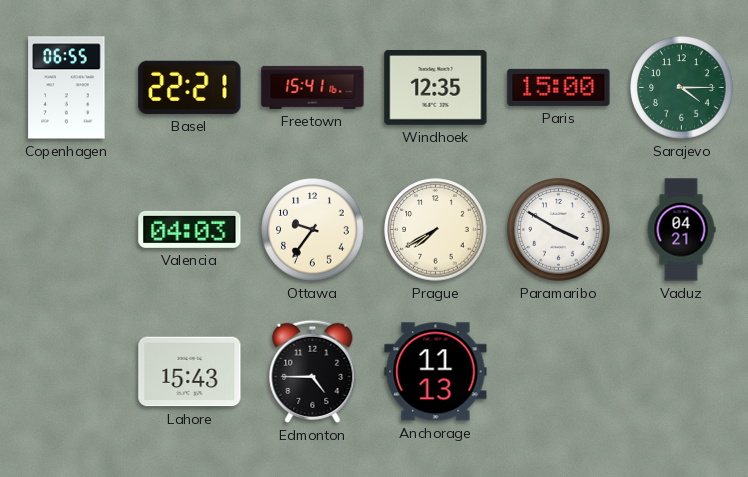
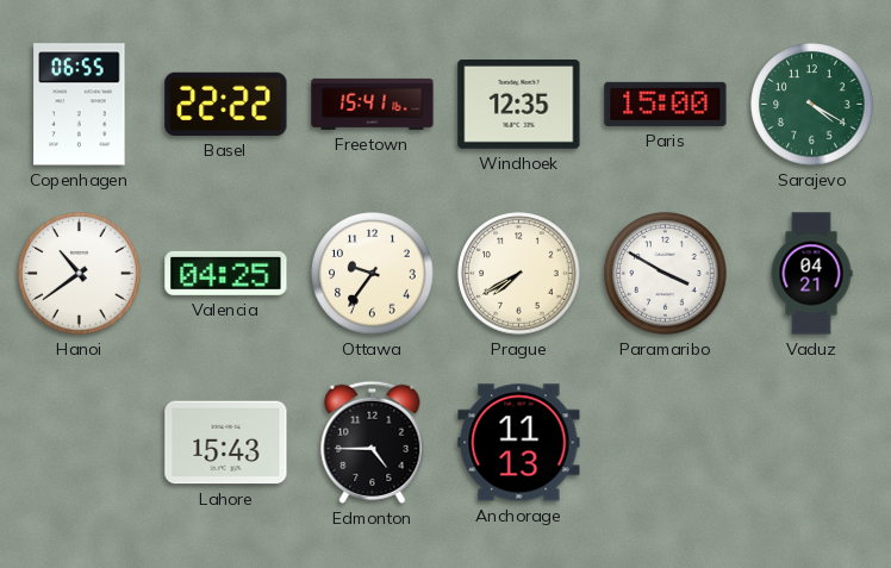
Basel: 22:21 -> 22:22
Sarajevo: 4:15 -> 4:20
Hanoi: none -> 10:39
Valencia: 04:03 -> 04:25
